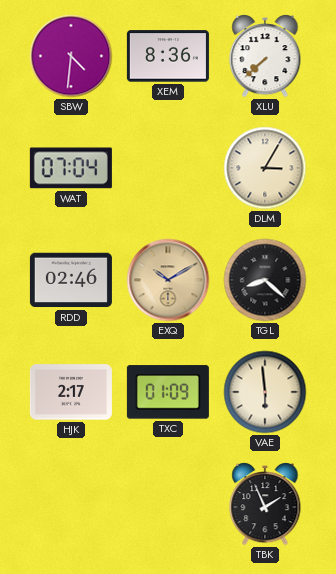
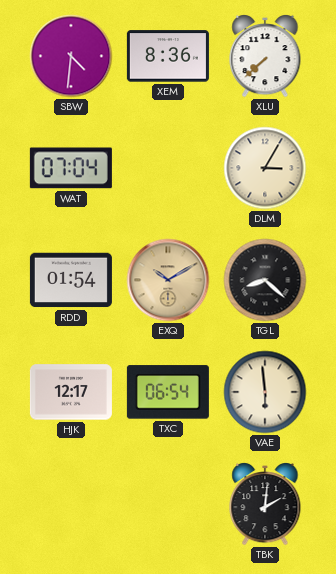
RDD: 02:46 -> 01:54
HJK: 2:17 -> 12:17
TXC: 01:09 -> 06:54
TBK: 1:56 -> 2:01
